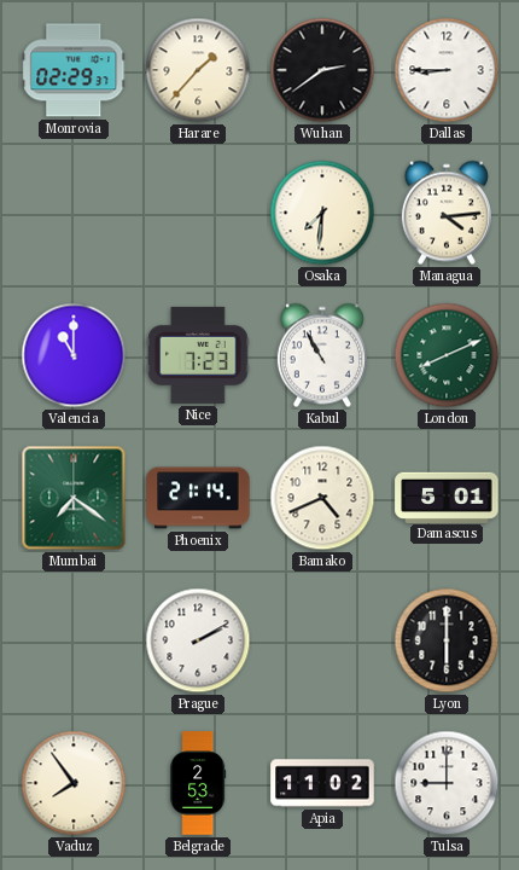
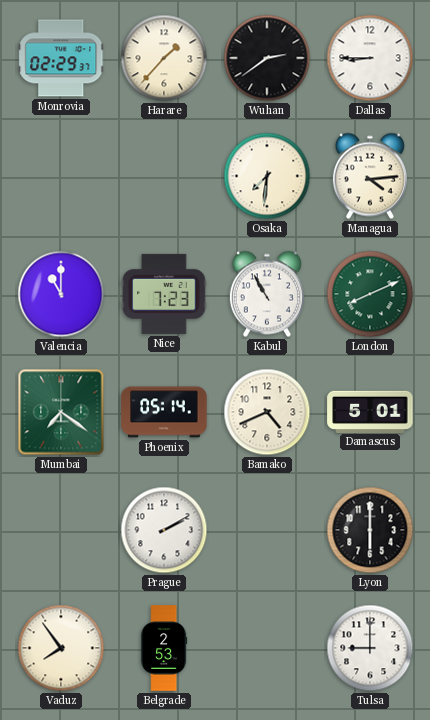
Phoenix: 21:14 -> 05:14
Apia: 11:02 -> none
